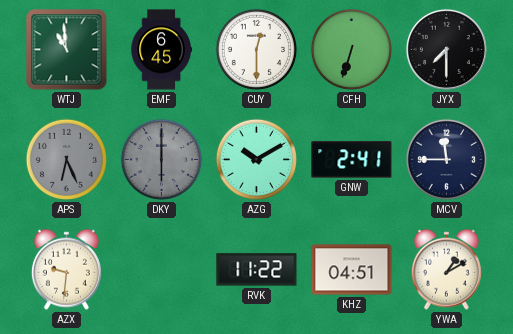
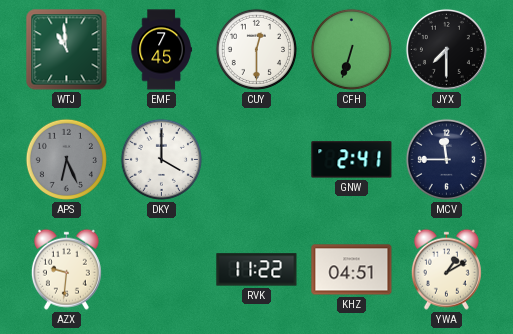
EMF: 6:45 -> 7:45
DKY: 6:00 -> 4:00
DKY dial: grey -> white
AZG: 10:10 -> none
